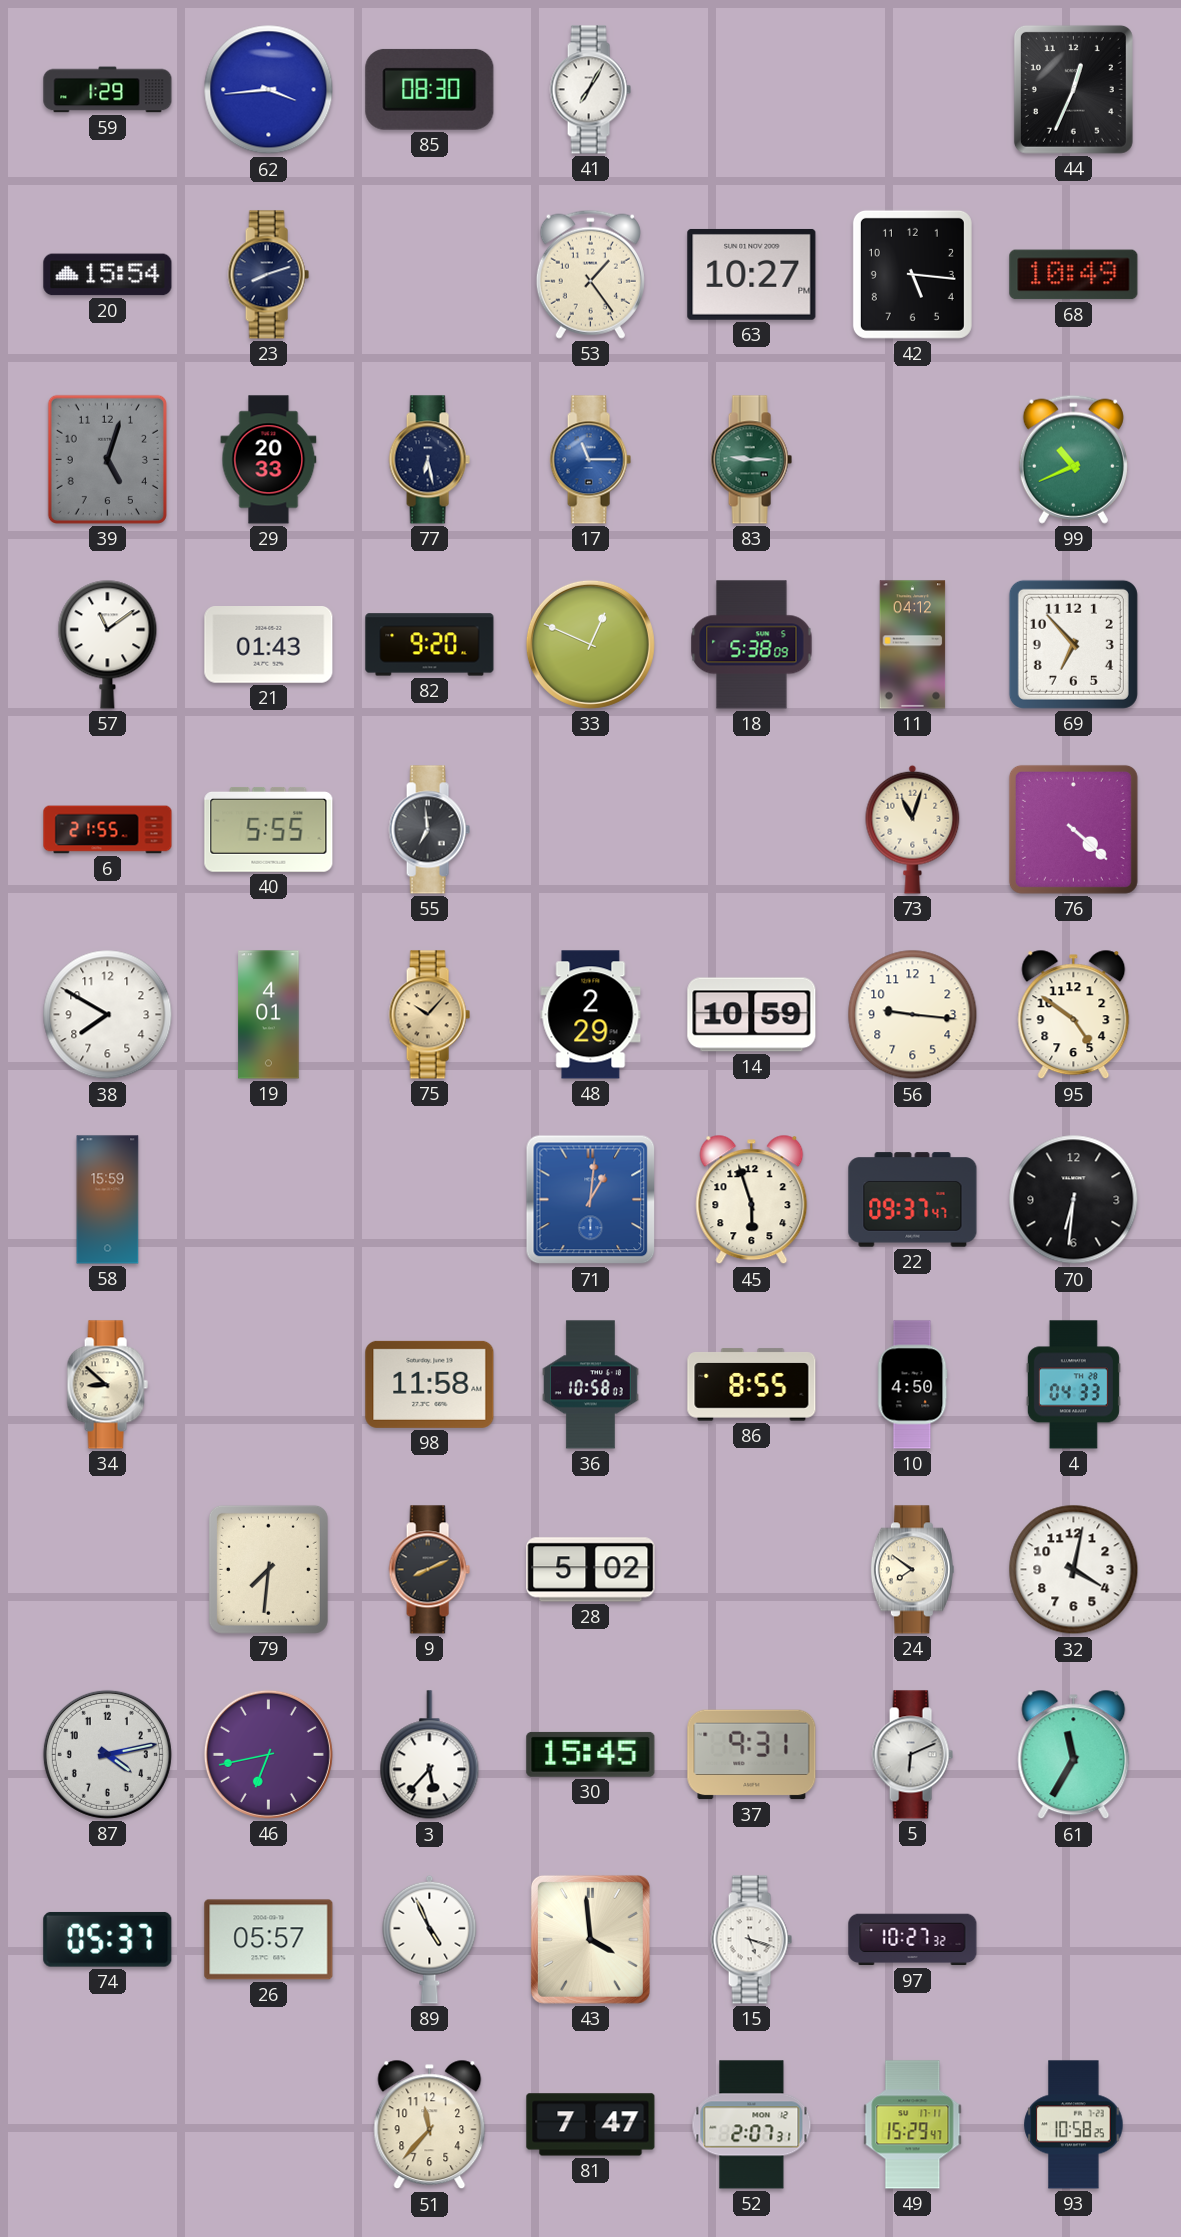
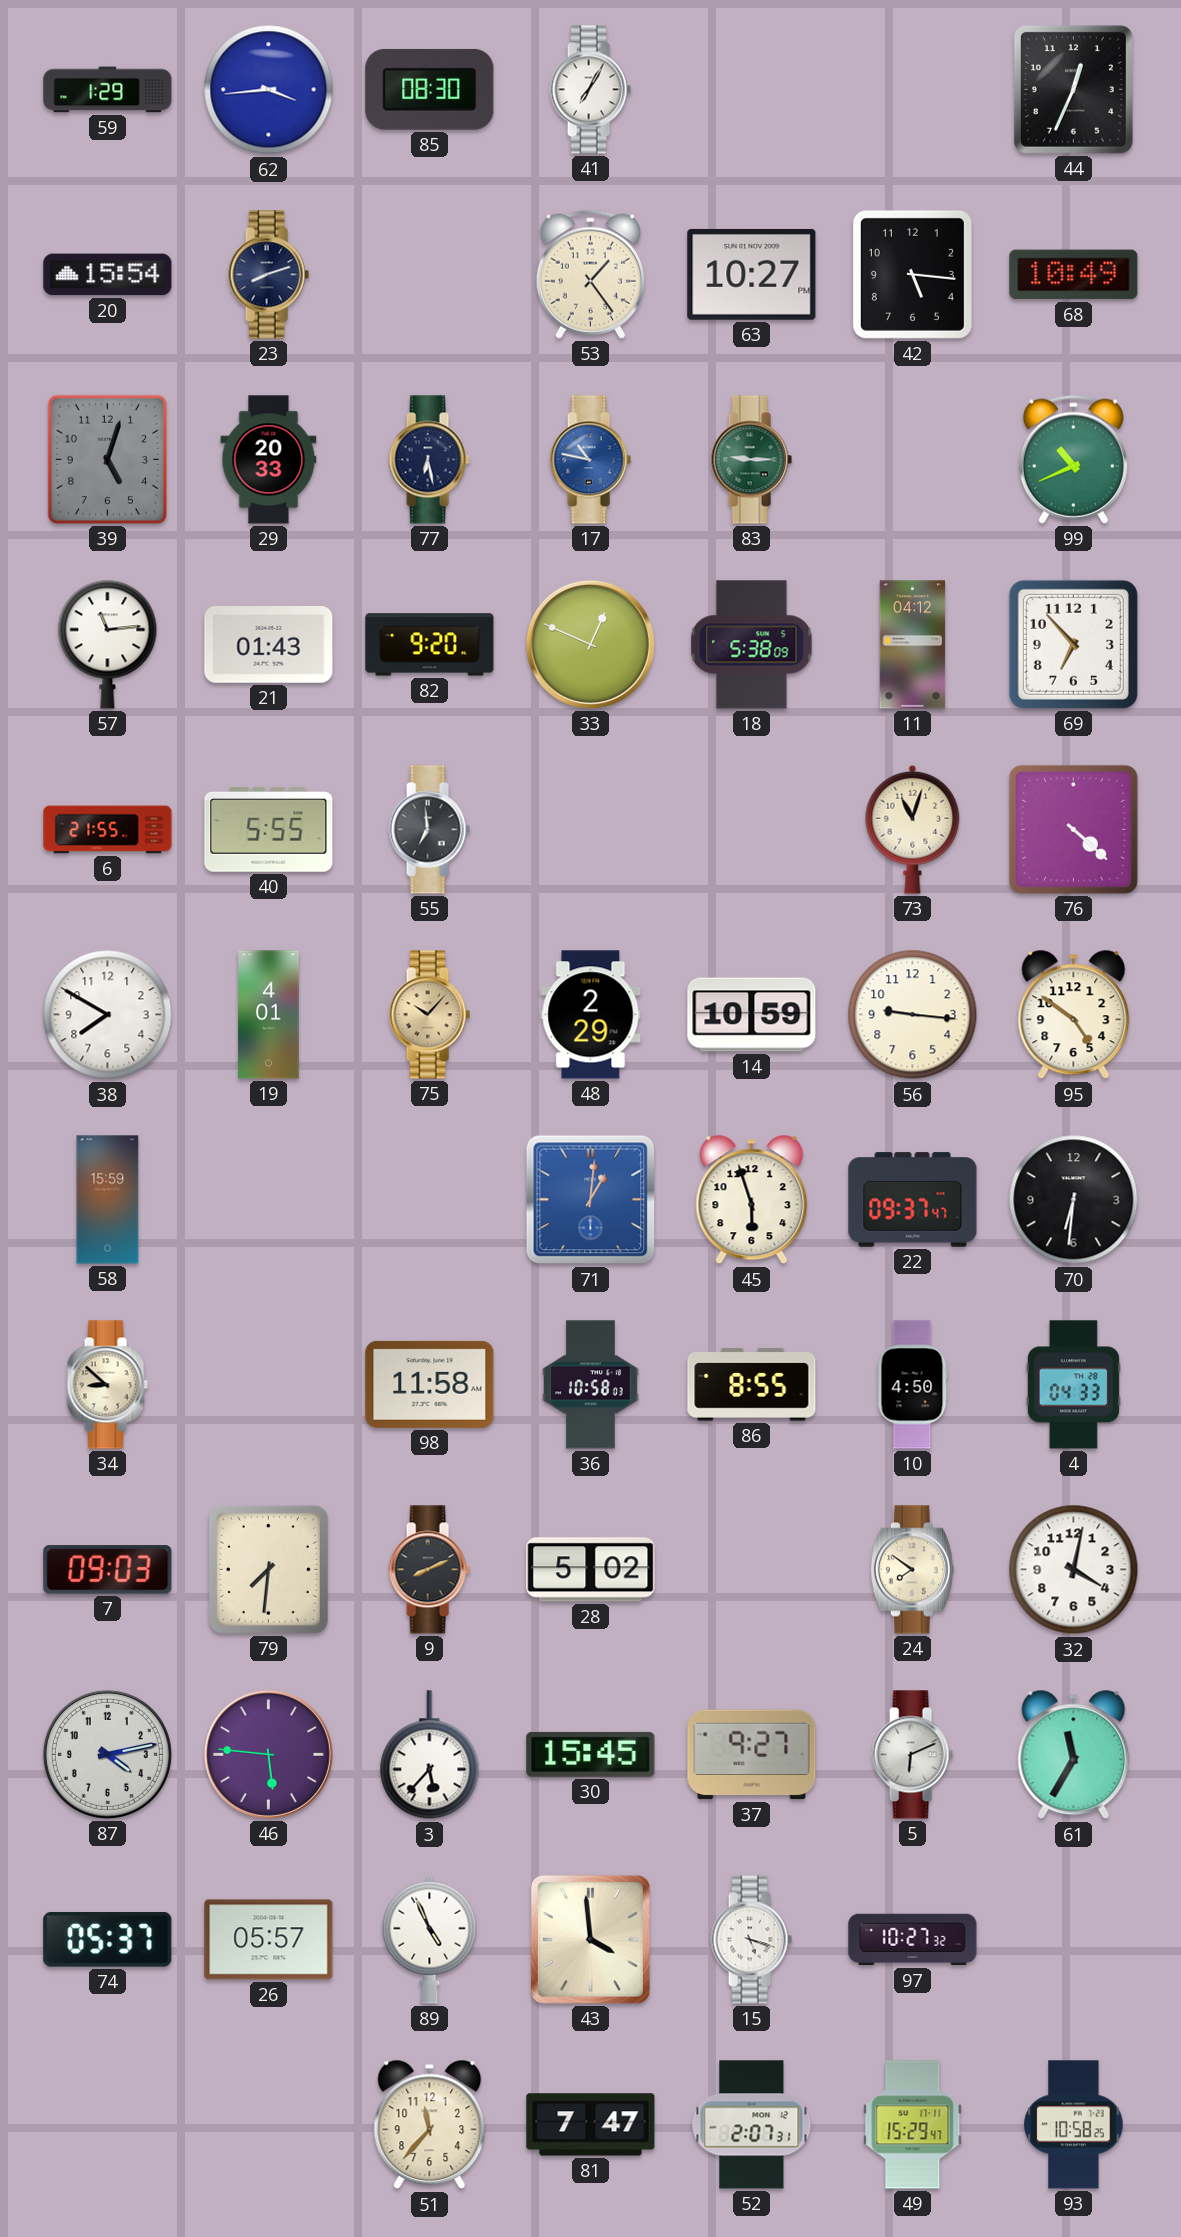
17: 11:15 -> 10:47
57: 11:09 -> 11:14
7: none -> 09:03
46: 6:43 -> 5:46
37: 9:31 -> 9:27
